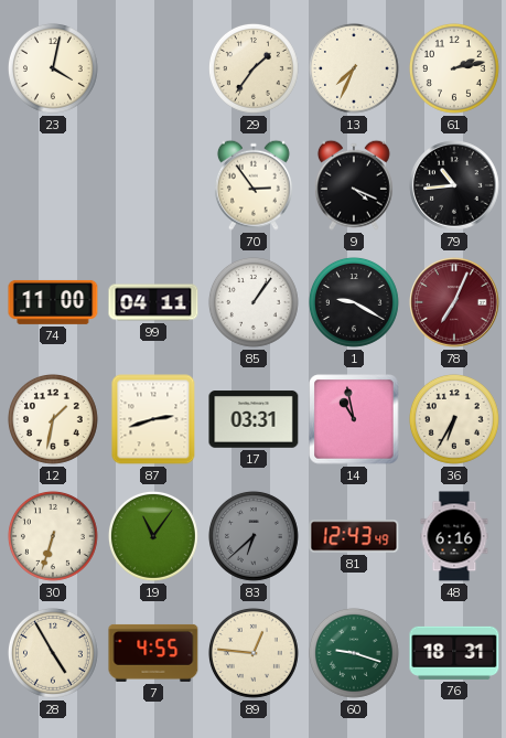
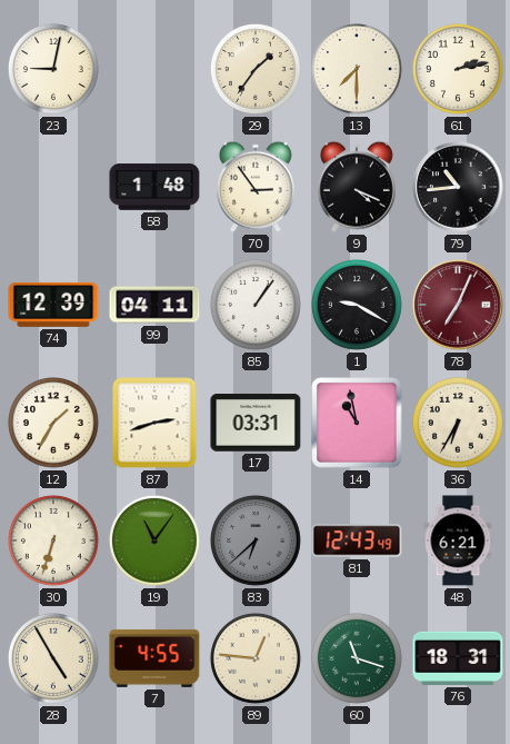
23: 4:02 -> 9:02
13: 7:34 -> 7:30
58: none -> 1:48
74: 11:00 -> 12:39
12: 1:32 -> 1:35
48: 6:16 -> 6:21
60: 9:18 -> 11:18
